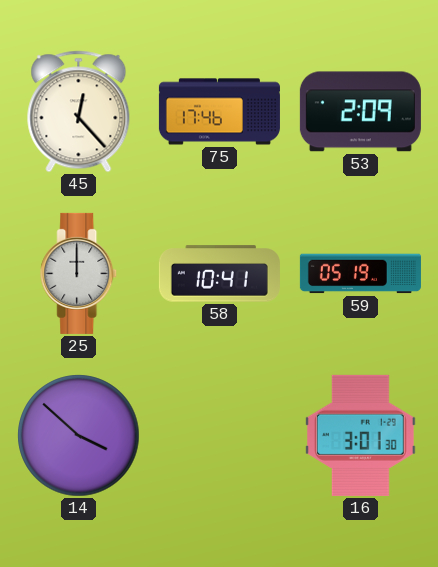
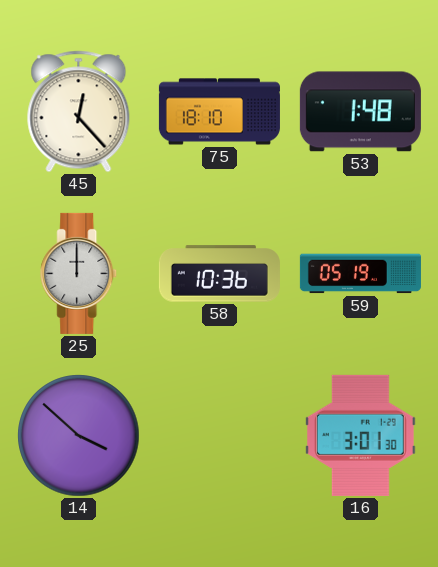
75: 17:46 -> 18:10
53: 2:09 -> 1:48
58: 10:41 -> 10:36
